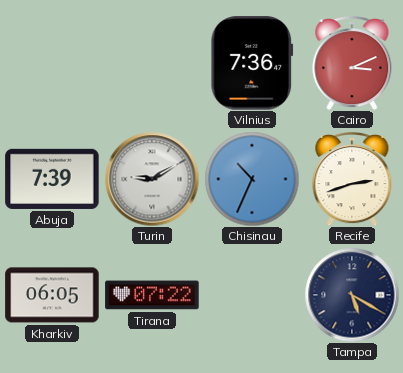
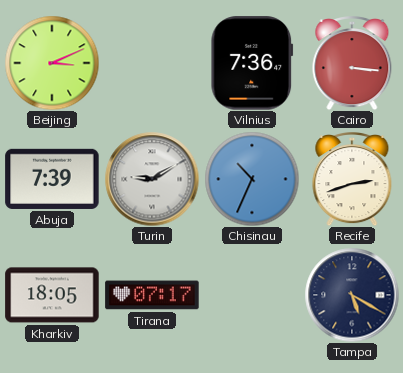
Beijing: none -> 3:11
Cairo: 3:11 -> 3:16
Kharkiv: 06:05 -> 18:05
Tirana: 07:22 -> 07:17
